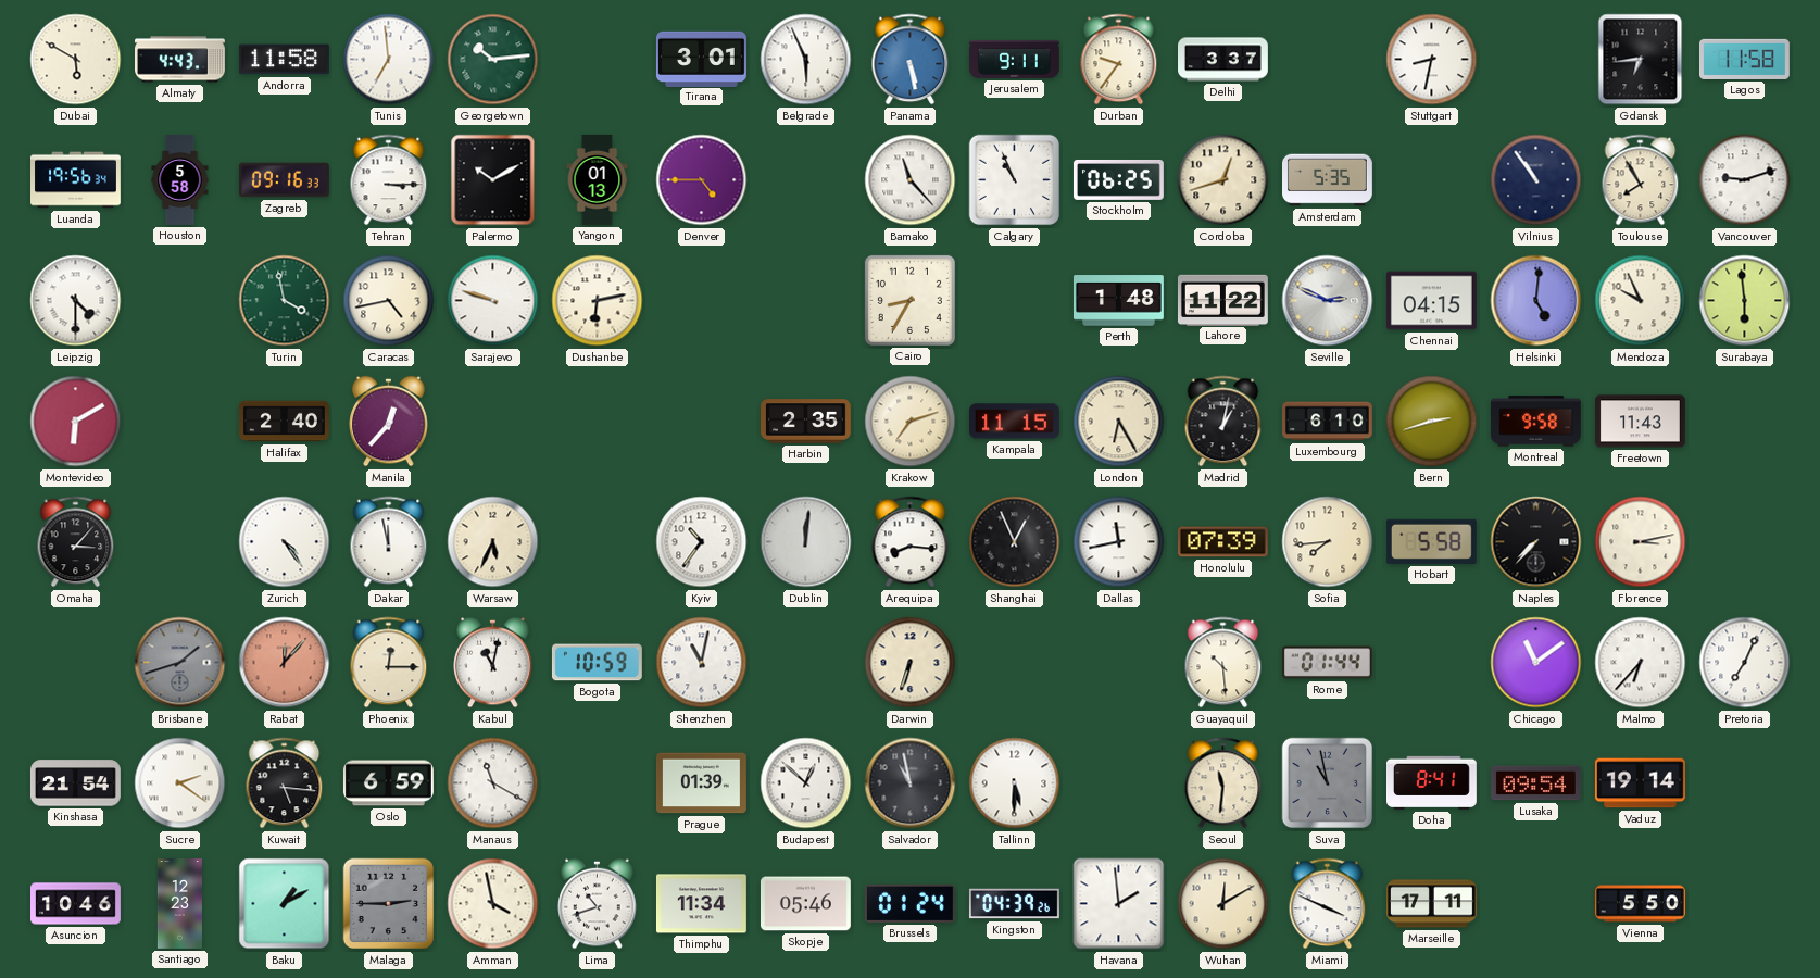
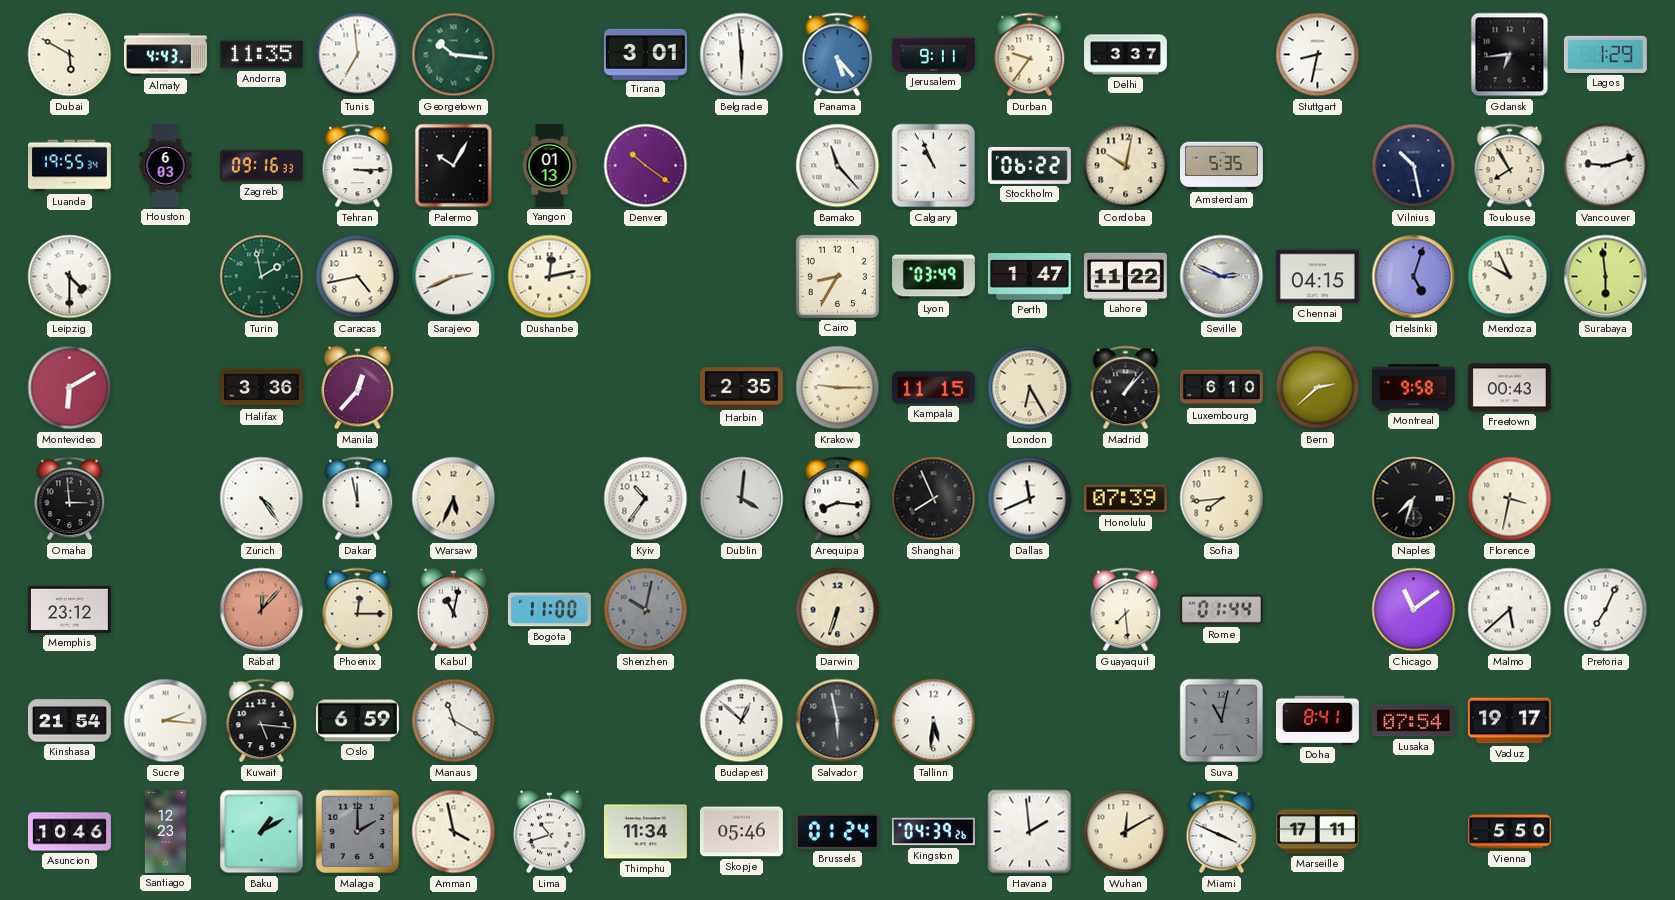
Andorra: 11:58 -> 11:35
Georgetown: 10:14 -> 10:16
Belgrade: 5:56 -> 5:59
Panama: 5:28 -> 5:23
Lagos: 11:58 -> 1:29
Luanda: 19:56 -> 19:55
Houston: 5:58 -> 6:03
Palermo: 10:10 -> 10:05
Denver: 4:45 -> 10:21
Stockholm: 06:25 -> 06:22
Cordoba: 12:42 -> 10:02
Vilnius: 10:54 -> 10:28
Turin: 3:58 -> 1:58
Sarajevo: 9:48 -> 2:41
Dushanbe: 6:13 -> 12:13
Lyon: none -> 03:49
Perth: 1:48 -> 1:47
Helsinki: 5:01 -> 5:03
Halifax: 2:40 -> 3:36
Krakow: 7:12 -> 9:15
Madrid: 1:02 -> 1:07
Bern: 2:42 -> 2:38
Freetown: 11:43 -> 00:43
Omaha: 3:07 -> 2:59
Dublin: 12:01 -> 4:01
Shanghai: 12:56 -> 7:56
Dallas: 11:43 -> 11:41
Hobart: 5:58 -> none
Naples: 7:37 -> 7:33
Florence: 3:13 -> 3:32
Memphis: none -> 23:12
Brisbane: 1:42 -> none
Bogota: 10:59 -> 11:00
Shenzhen: 11:02 -> 10:02
Shenzhen dial: white -> grey
Guayaquil: 10:29 -> 7:29
Malmo: 6:37 -> 5:38
Sucre: 2:21 -> 2:16
Prague: 01:39 -> none
Salvador: 10:58 -> 5:58
Tallinn: 5:30 -> 5:31
Seoul: 11:31 -> none
Suva: 10:58 -> 11:02
Lusaka: 09:54 -> 07:54
Vaduz: 19:14 -> 19:17
Malaga: 2:45 -> 2:00
